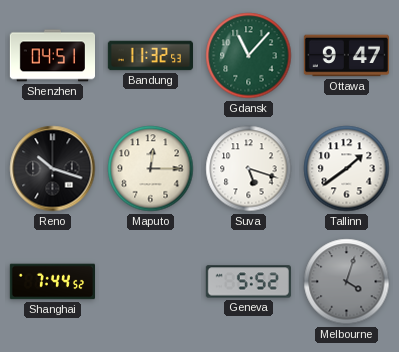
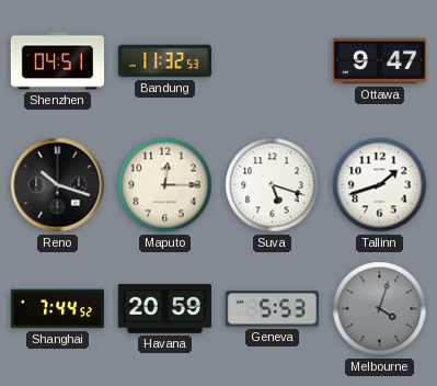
Gdansk: 11:07 -> none
Tallinn: 1:39 -> 1:42
Havana: none -> 20:59
Geneva: 5:52 -> 5:53
